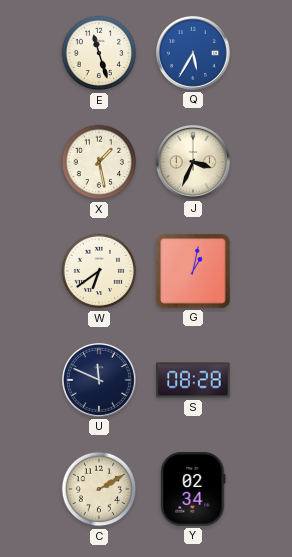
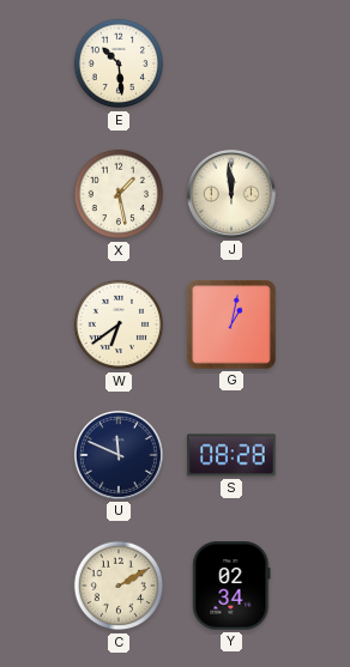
E: 11:27 -> 10:29
Q: 5:35 -> none
J: 3:34 -> 11:59
